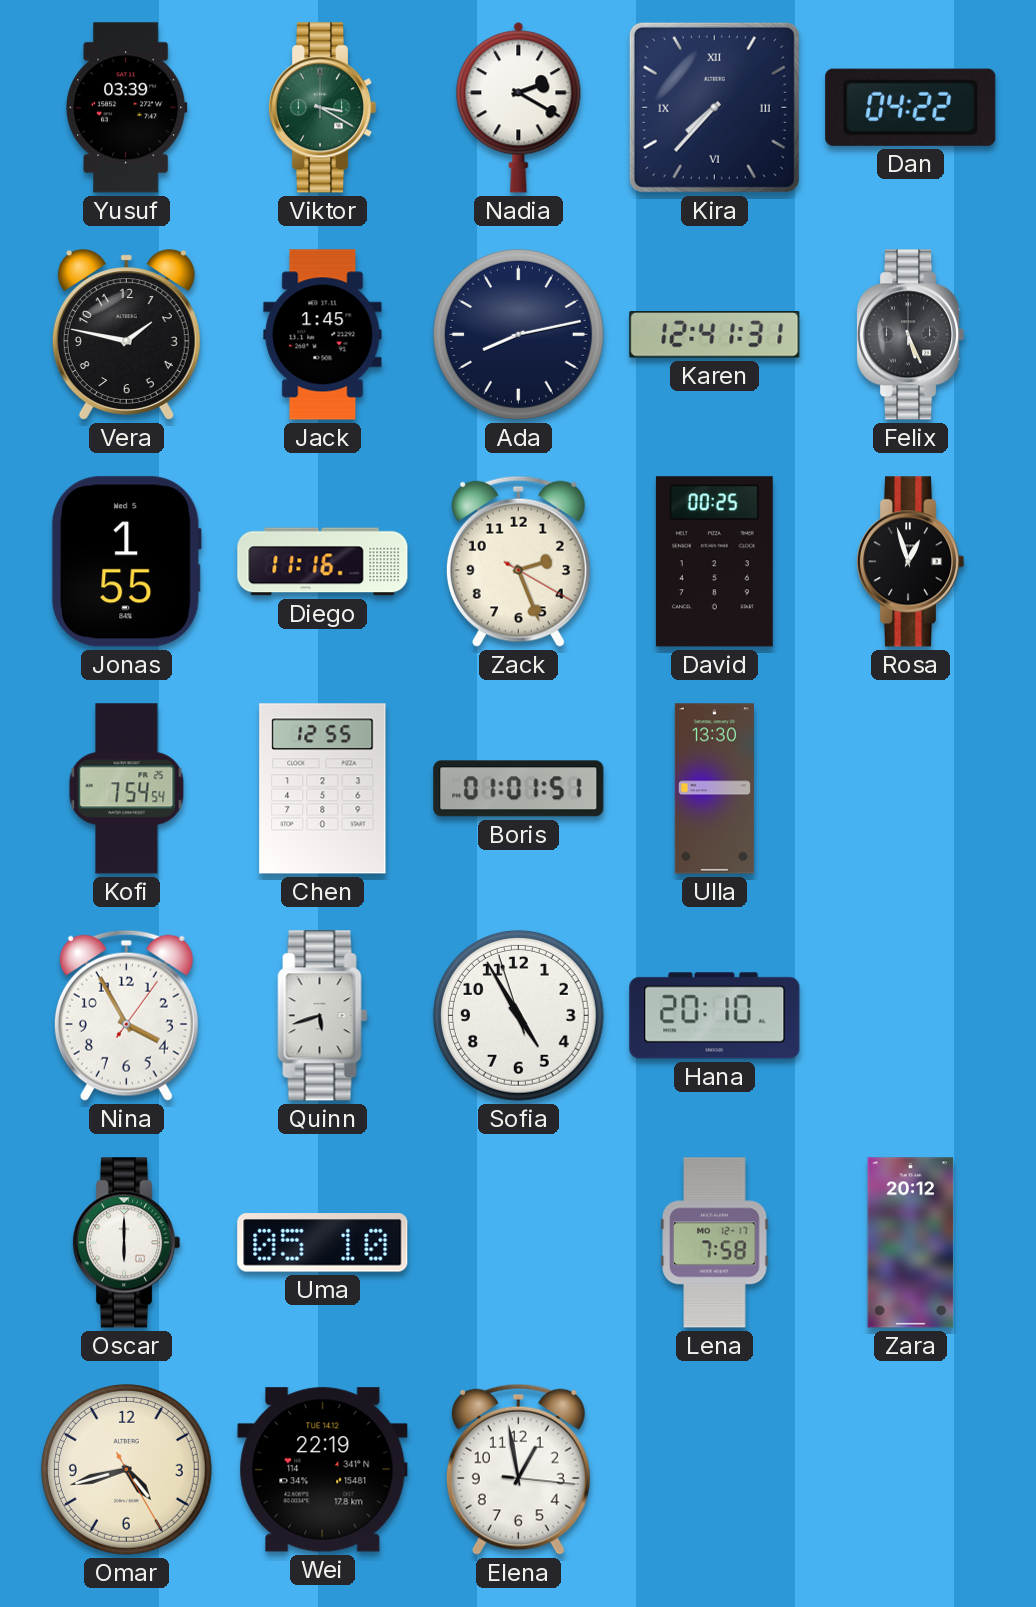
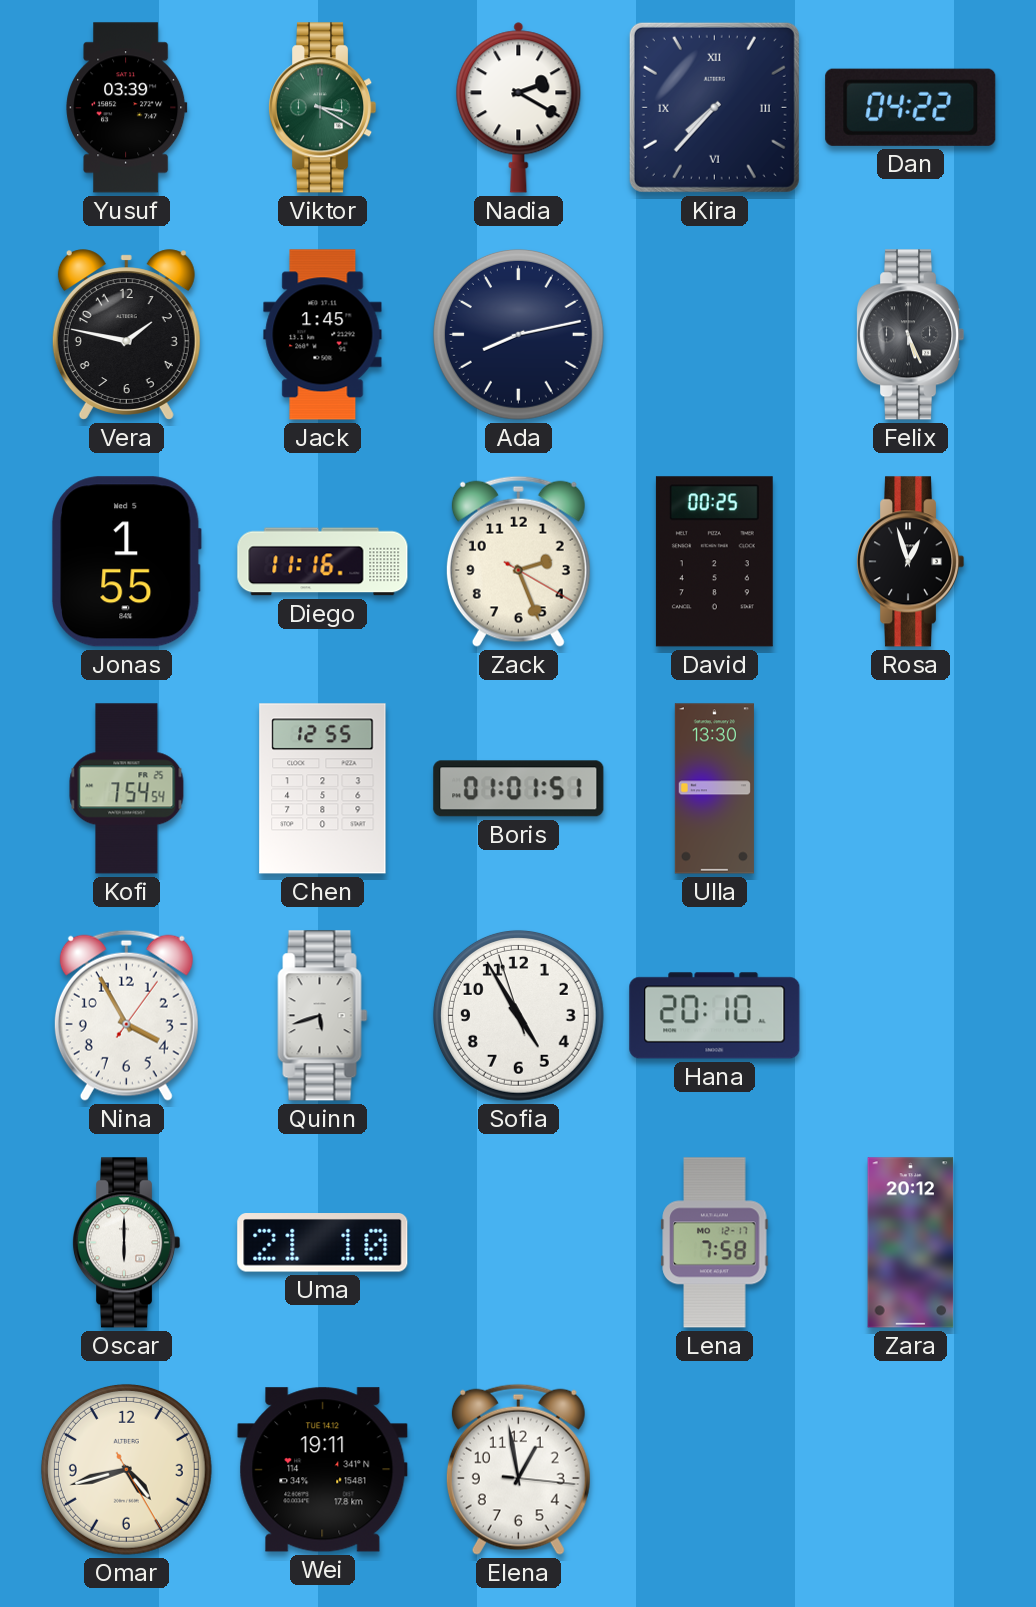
Karen: 12:41 -> none
Uma: 05:10 -> 21:10
Wei: 22:19 -> 19:11
